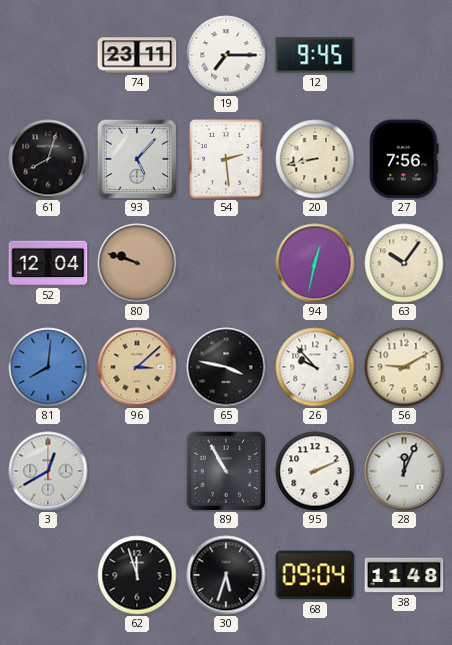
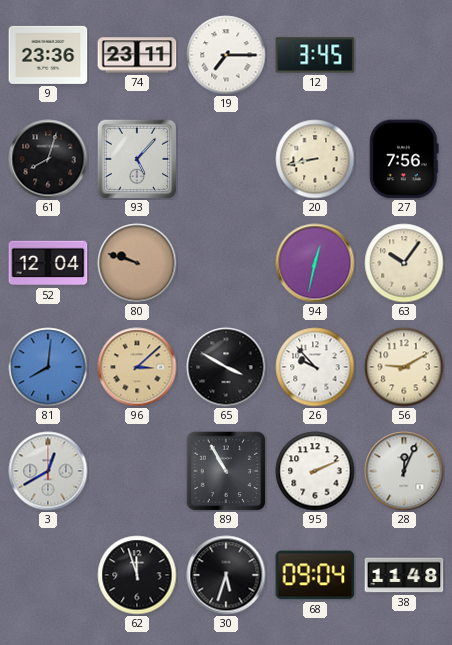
9: none -> 23:36
12: 9:45 -> 3:45
54: 2:29 -> none
65: 3:47 -> 3:50
